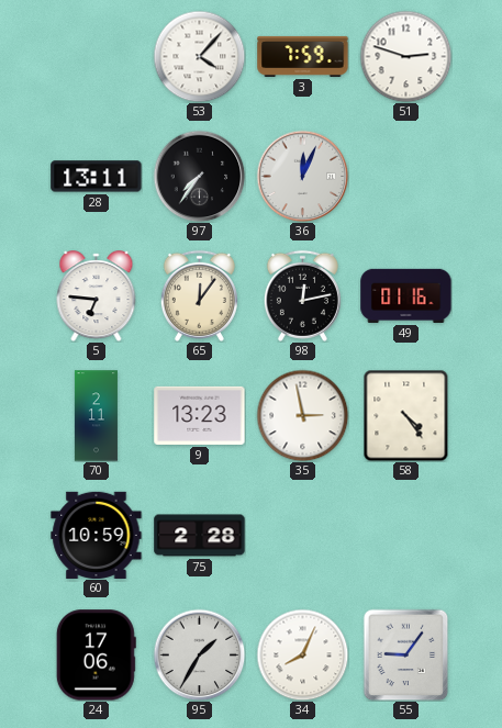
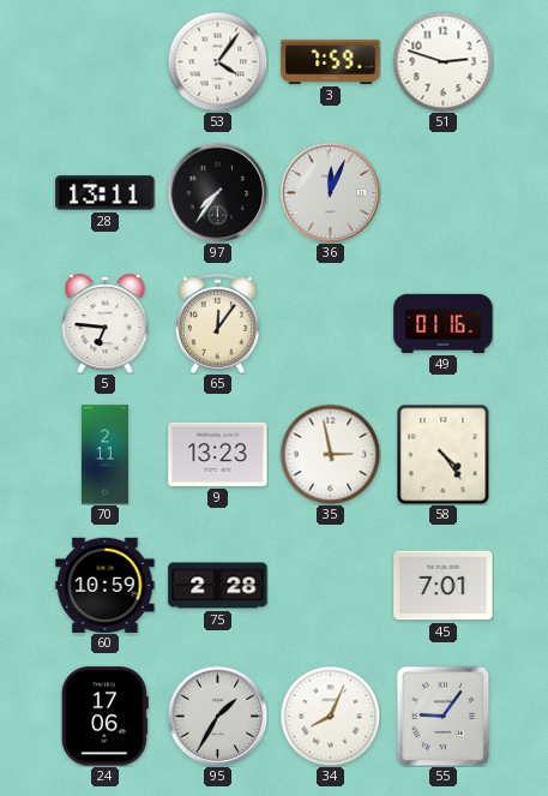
53: 4:07 -> 4:06
98: 12:13 -> none
45: none -> 7:01
